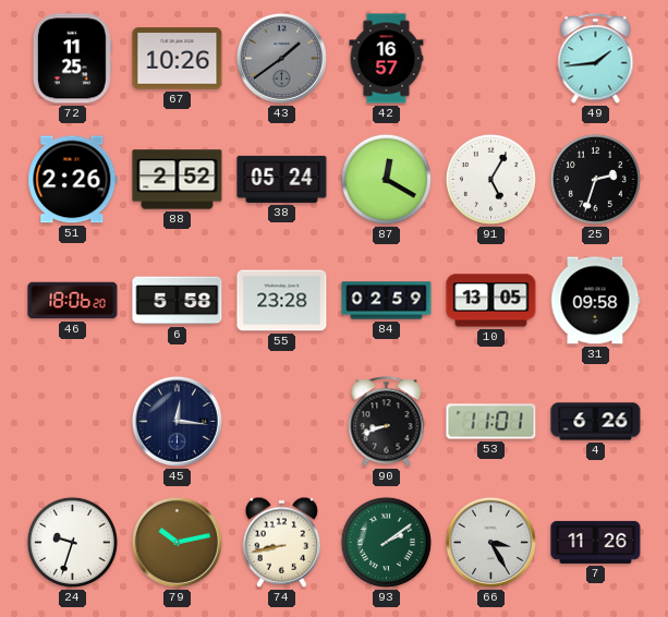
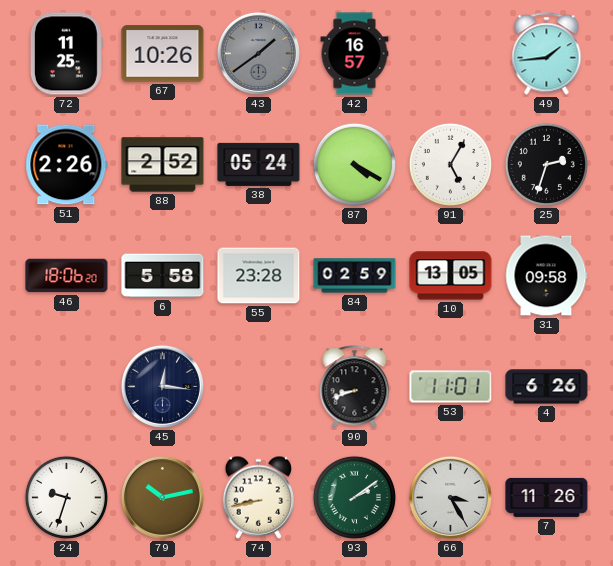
87: 12:20 -> 4:20
